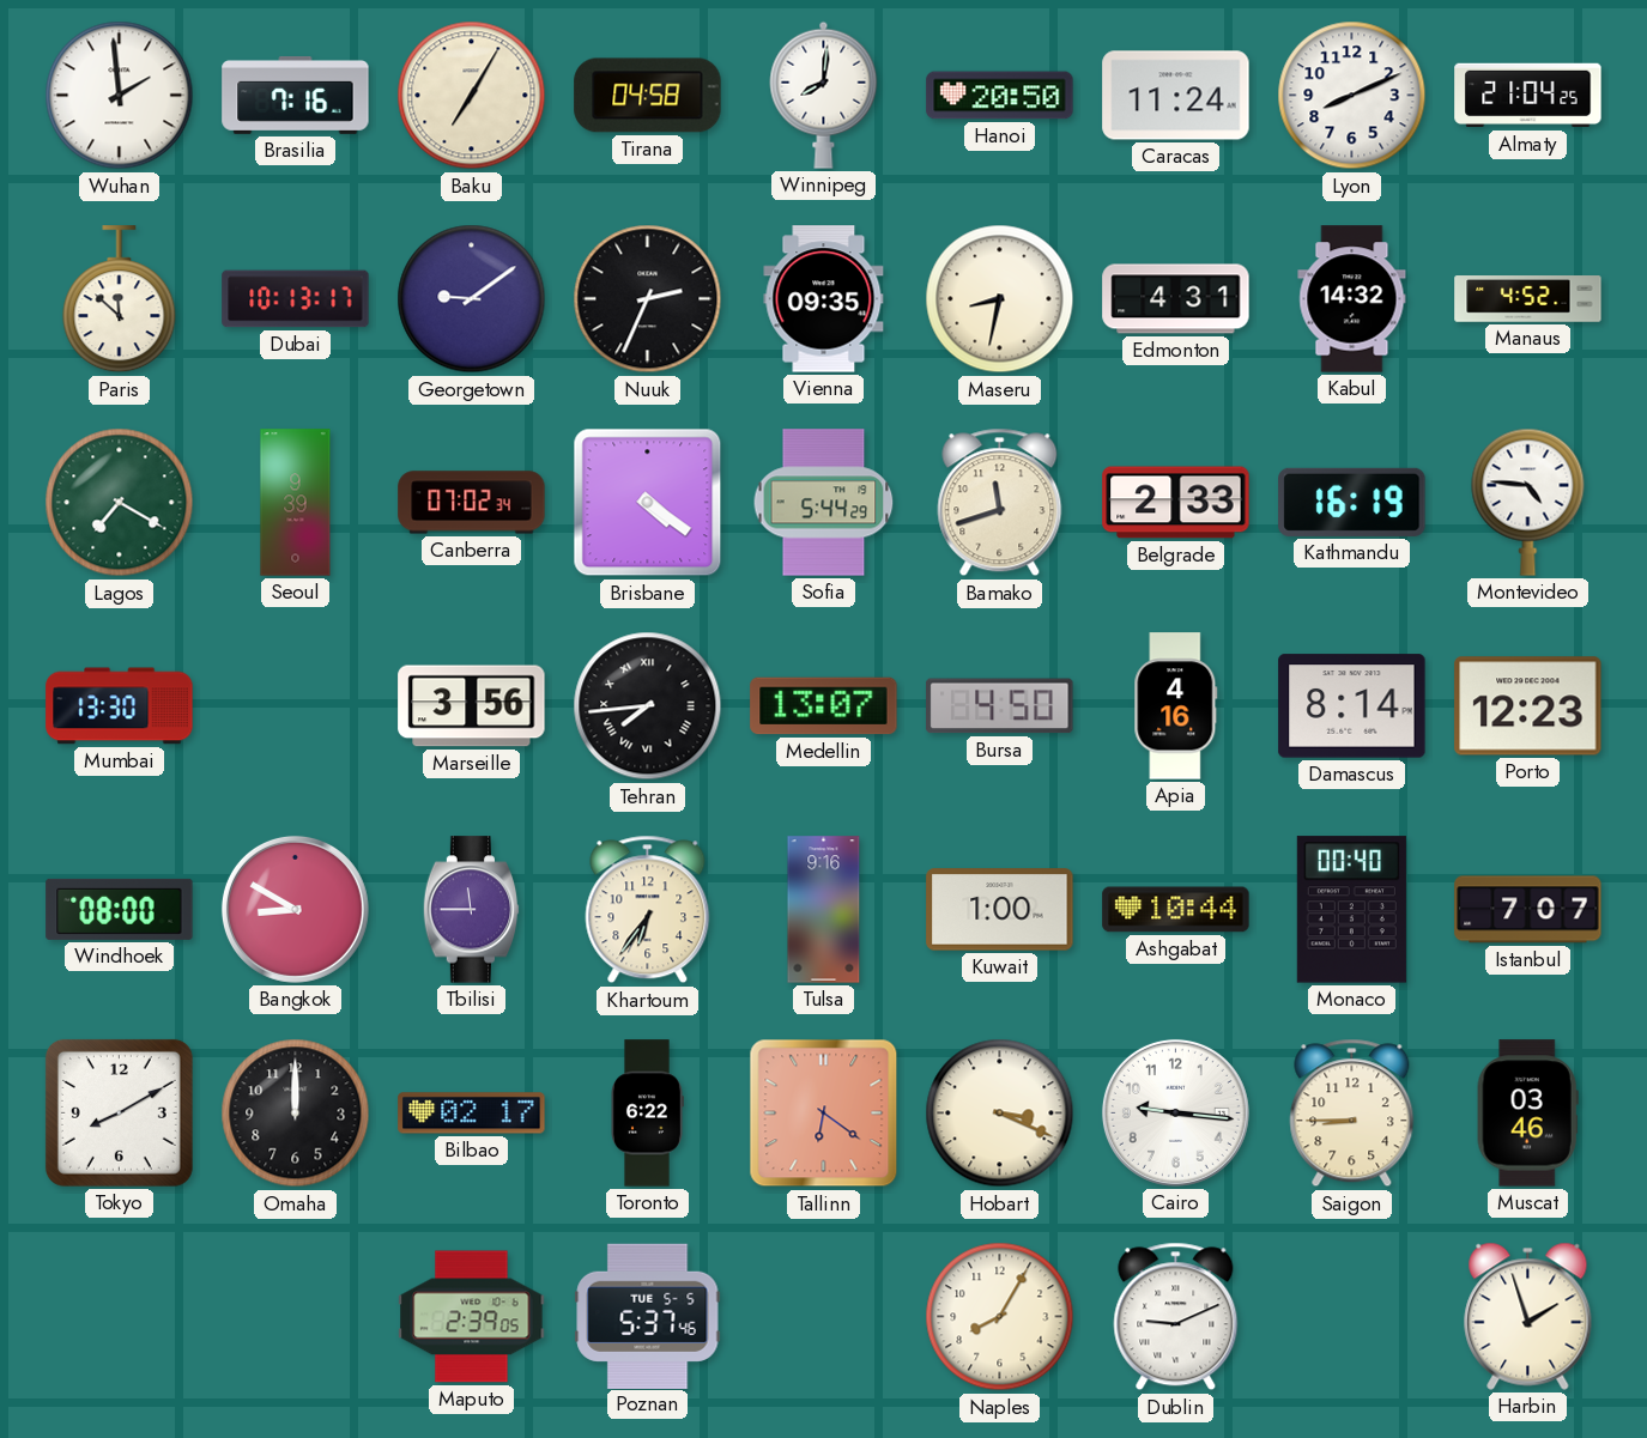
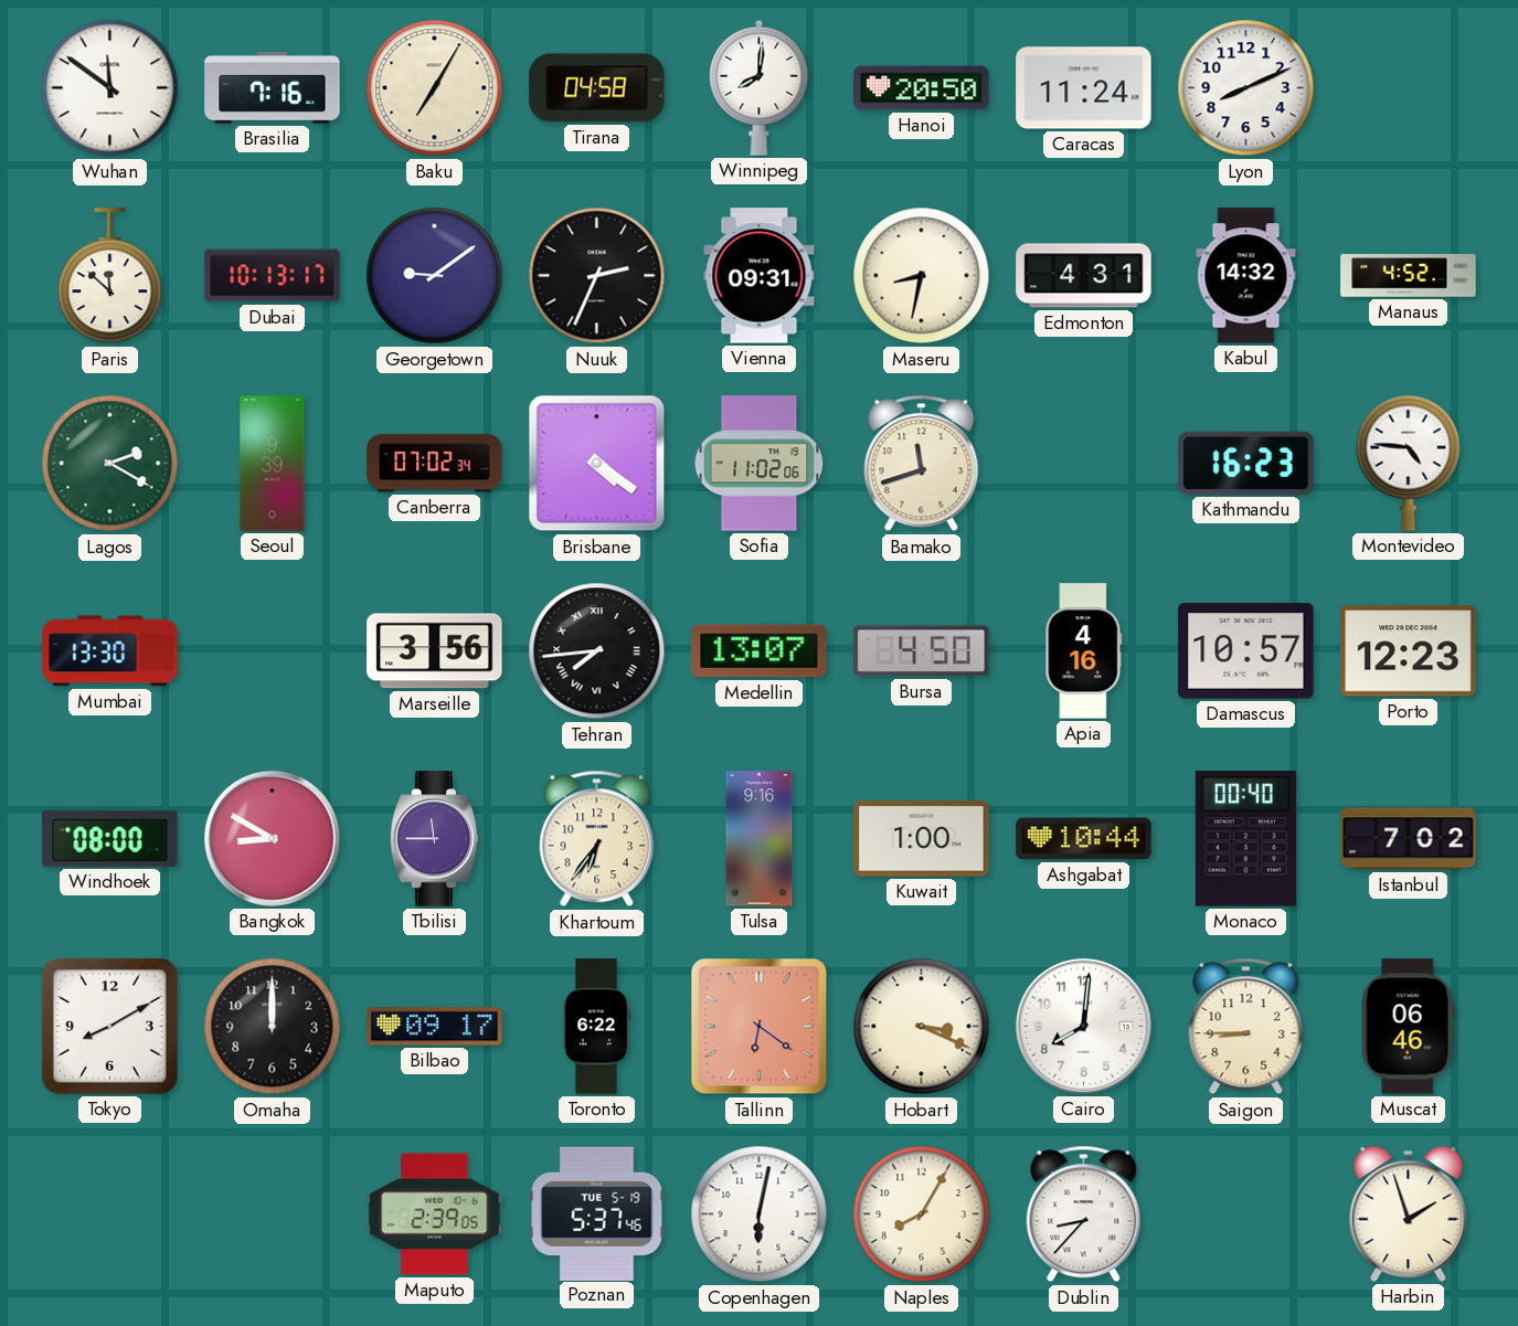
Wuhan: 1:59 -> 11:51
Almaty: 21:04 -> none
Vienna: 09:35 -> 09:31
Lagos: 7:20 -> 2:20
Sofia: 5:44 -> 11:02
Belgrade: 2:33 -> none
Kathmandu: 16:19 -> 16:23
Damascus: 8:14 -> 10:57
Istanbul: 7:07 -> 7:02
Bilbao: 02:17 -> 09:17
Cairo: 9:16 -> 8:01
Muscat: 03:46 -> 06:46
Poznan date: TUE 5-5 -> TUE 5-19
Copenhagen: none -> 6:02
Dublin: 9:11 -> 8:37
